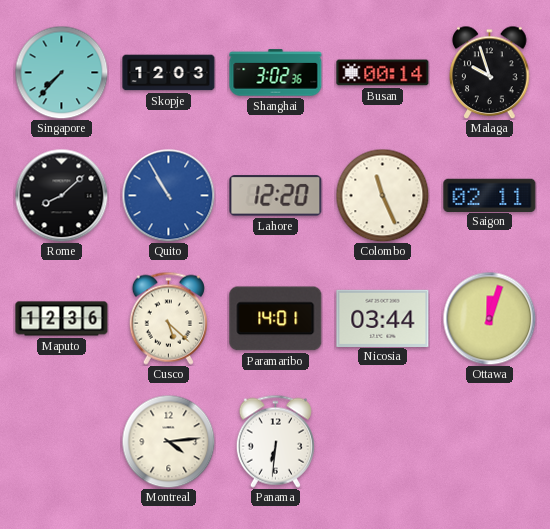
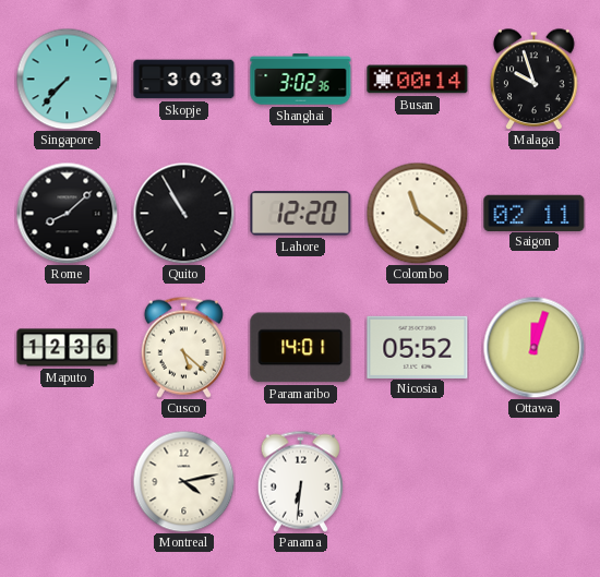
Skopje: 12:03 -> 3:03
Quito dial: blue -> black
Colombo: 11:26 -> 11:21
Nicosia: 03:44 -> 05:52
Montreal: 4:14 -> 4:13
